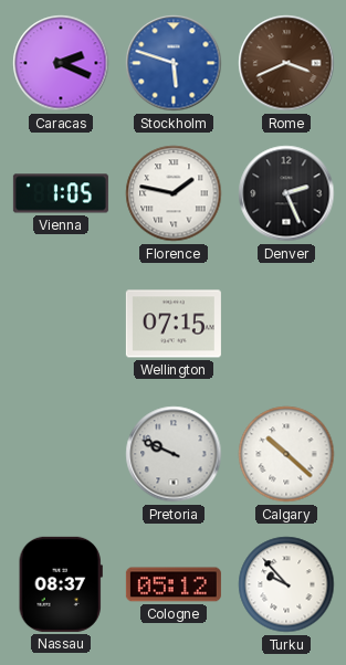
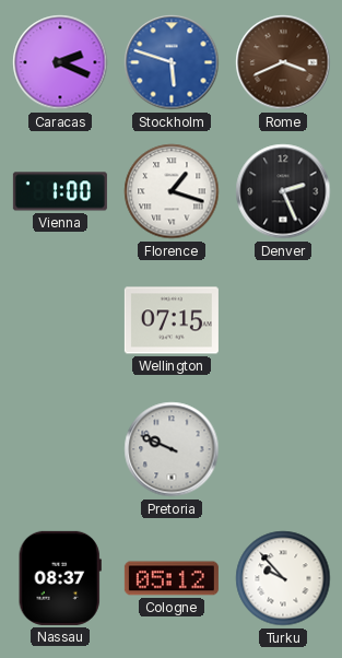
Vienna: 1:05 -> 1:00
Florence: 1:47 -> 1:18
Calgary: 10:22 -> none
